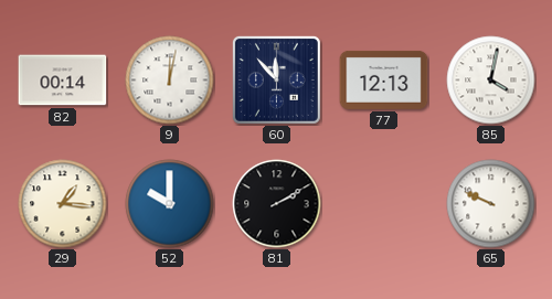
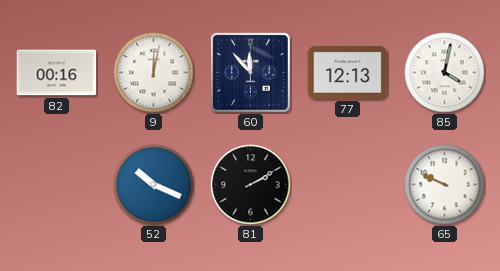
82: 00:14 -> 00:16
29: 1:16 -> none
52: 10:00 -> 10:19
